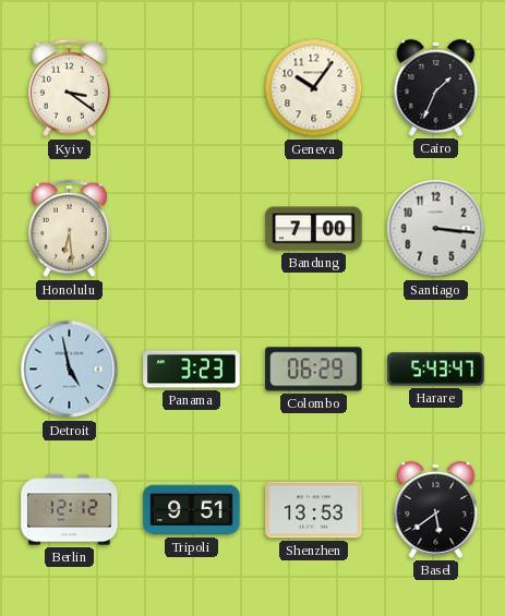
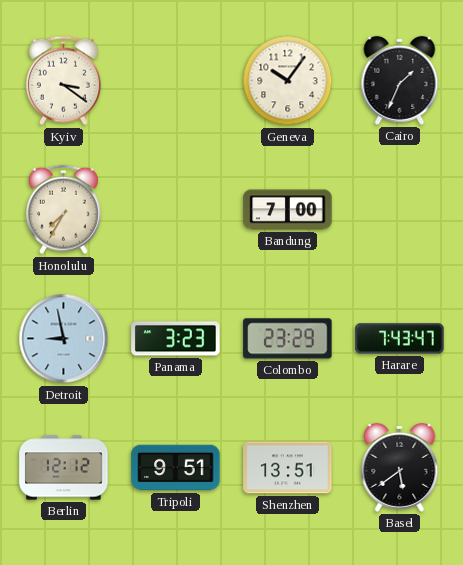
Honolulu: 6:29 -> 7:35
Santiago: 3:16 -> none
Detroit: 4:58 -> 8:58
Colombo: 06:29 -> 23:29
Harare: 5:43 -> 7:43
Shenzhen: 13:53 -> 13:51
